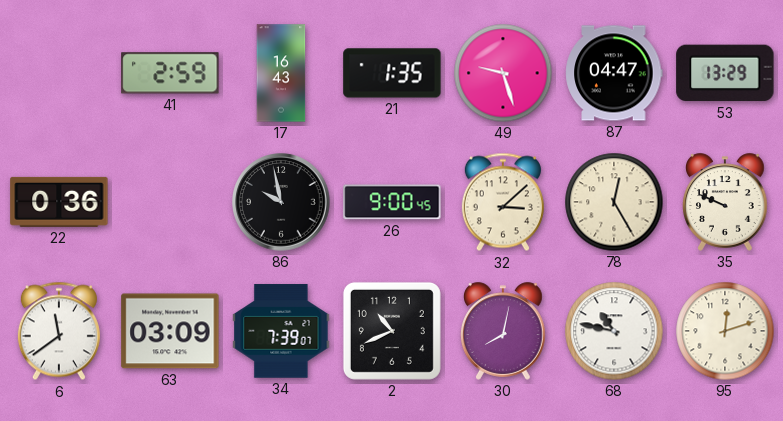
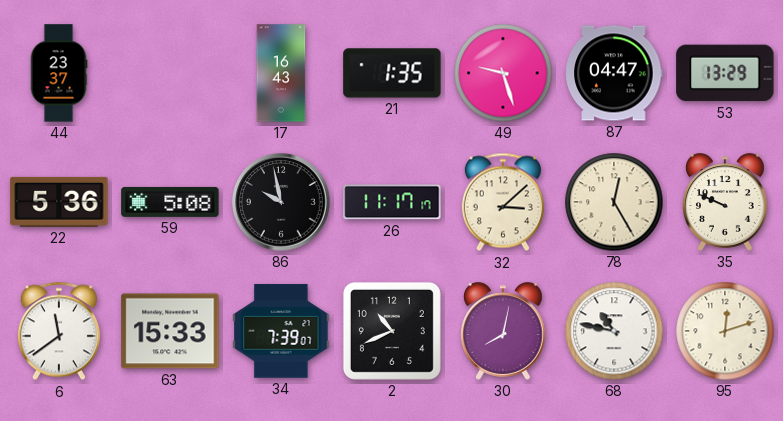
44: none -> 23:37
41: 2:59 -> none
22: 0:36 -> 5:36
59: none -> 5:08
26: 9:00 -> 11:17
63: 03:09 -> 15:33
